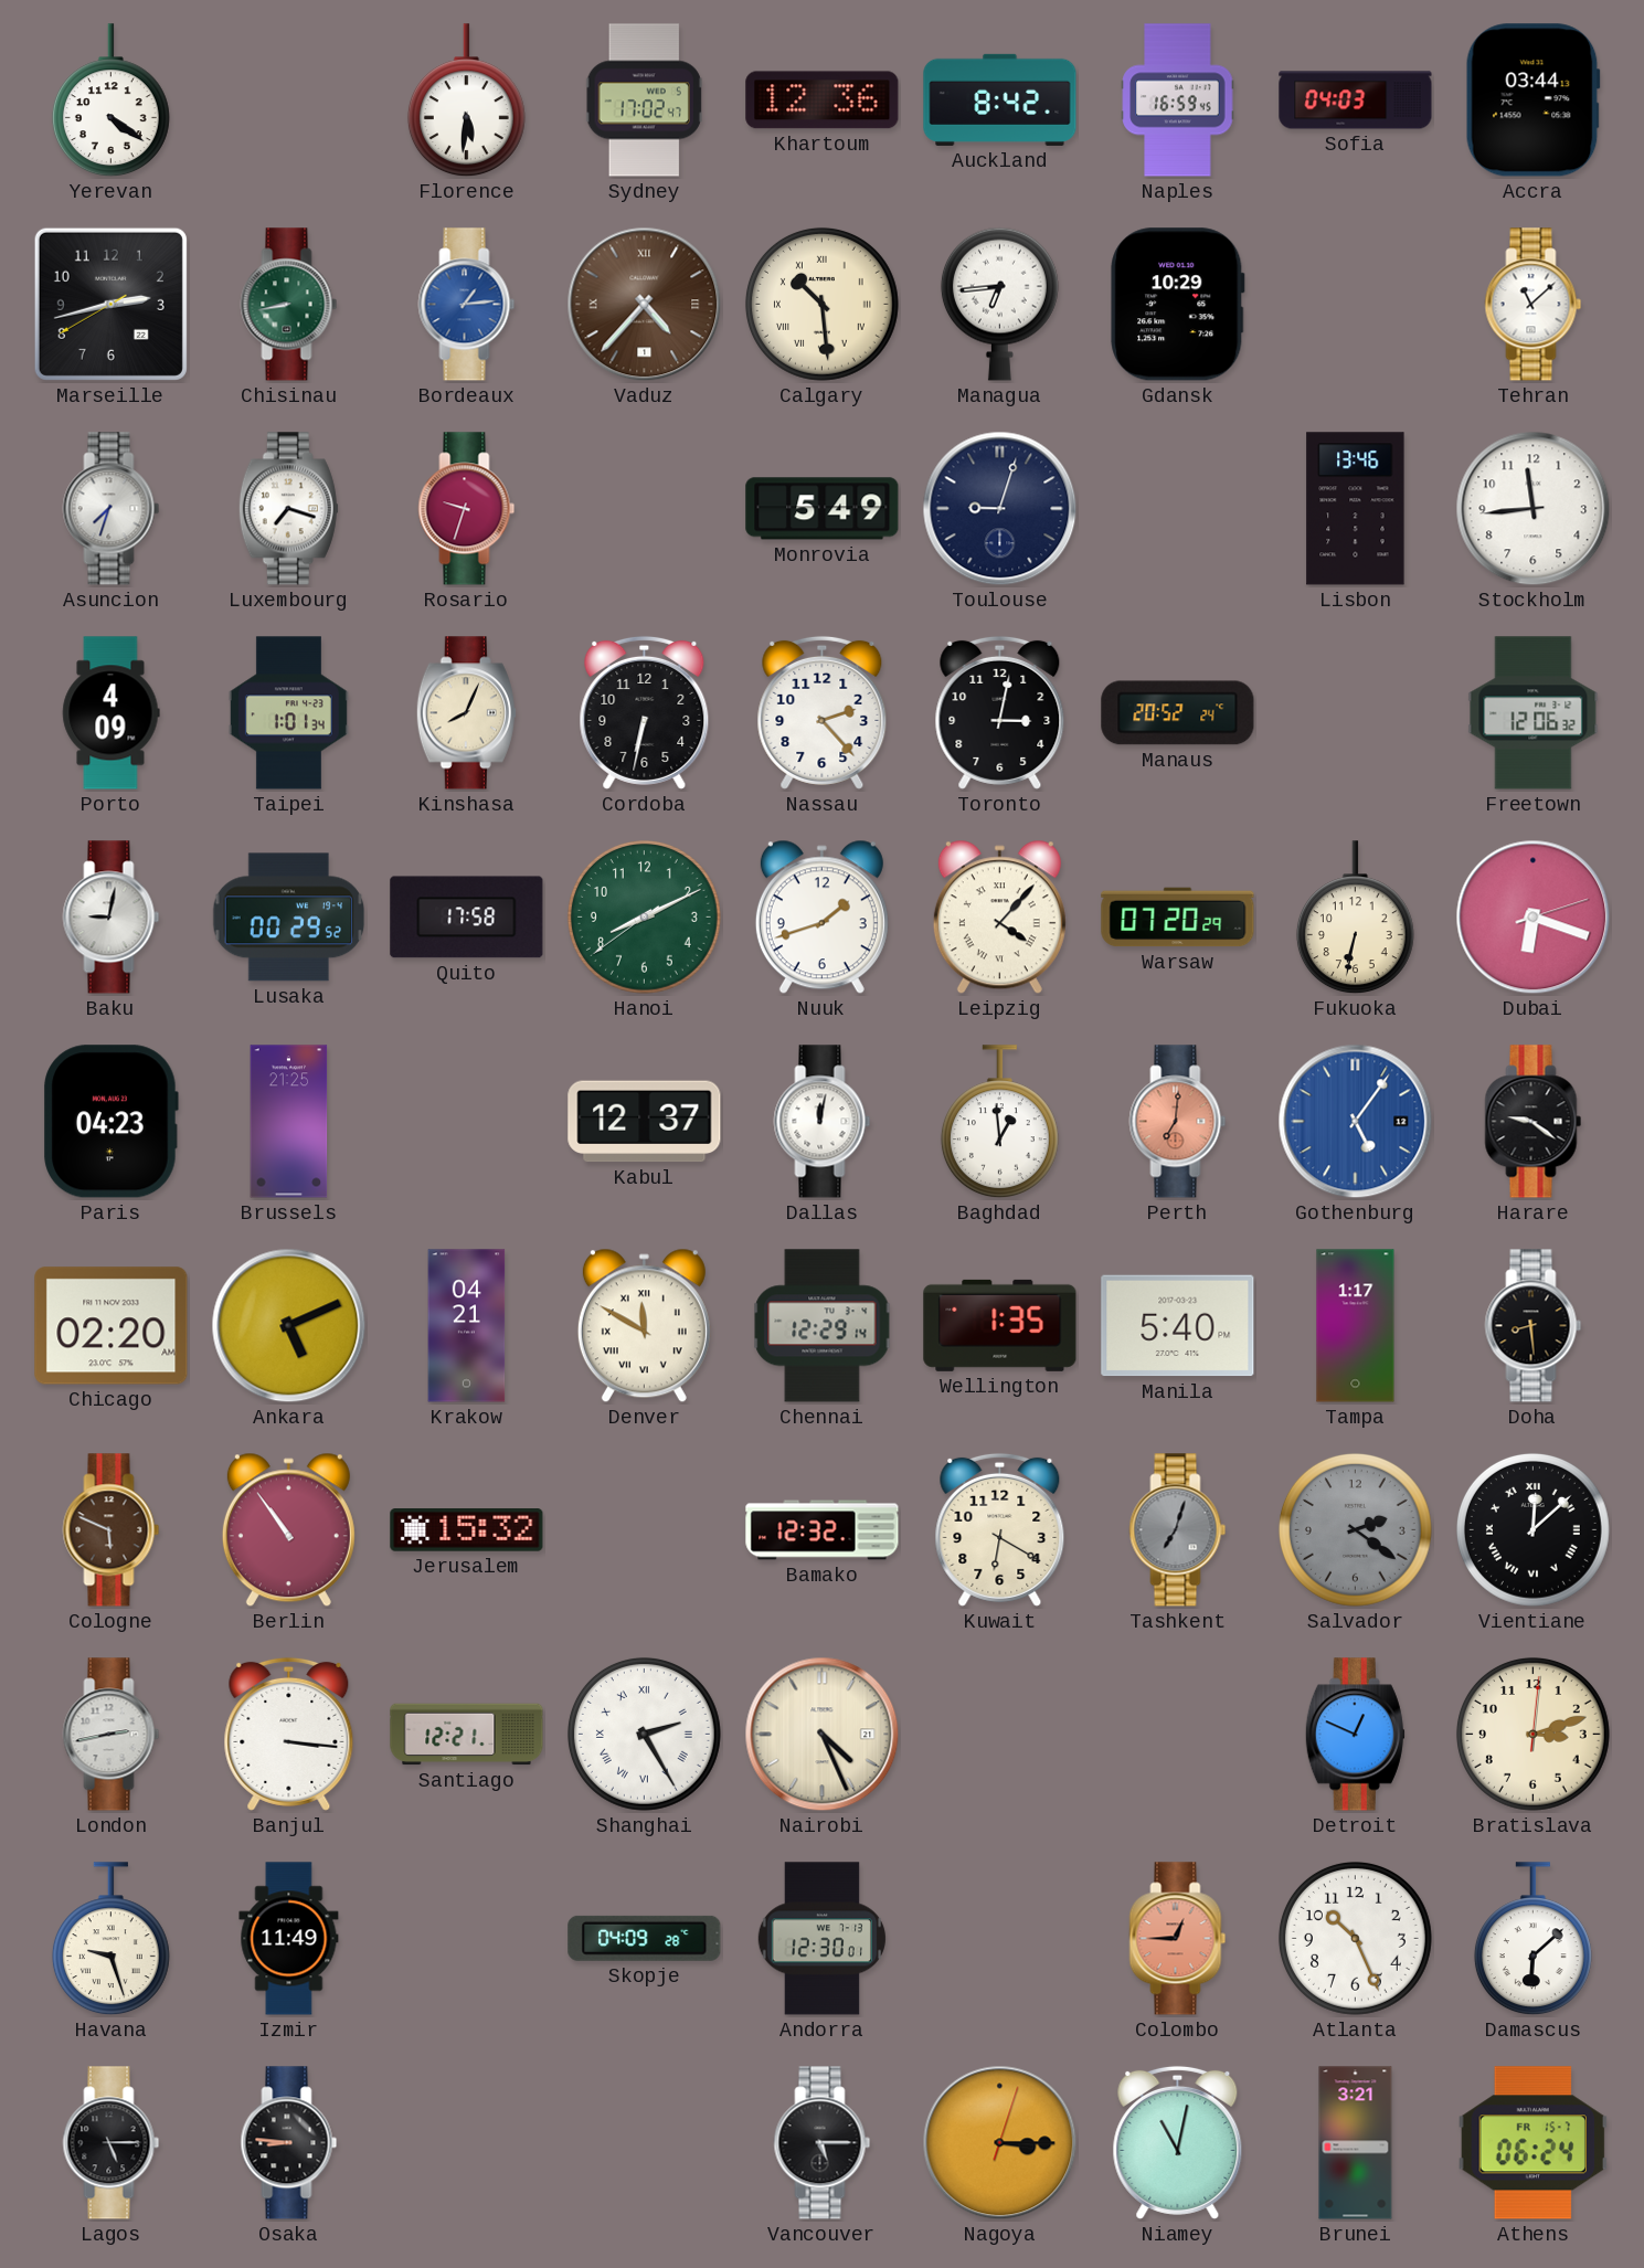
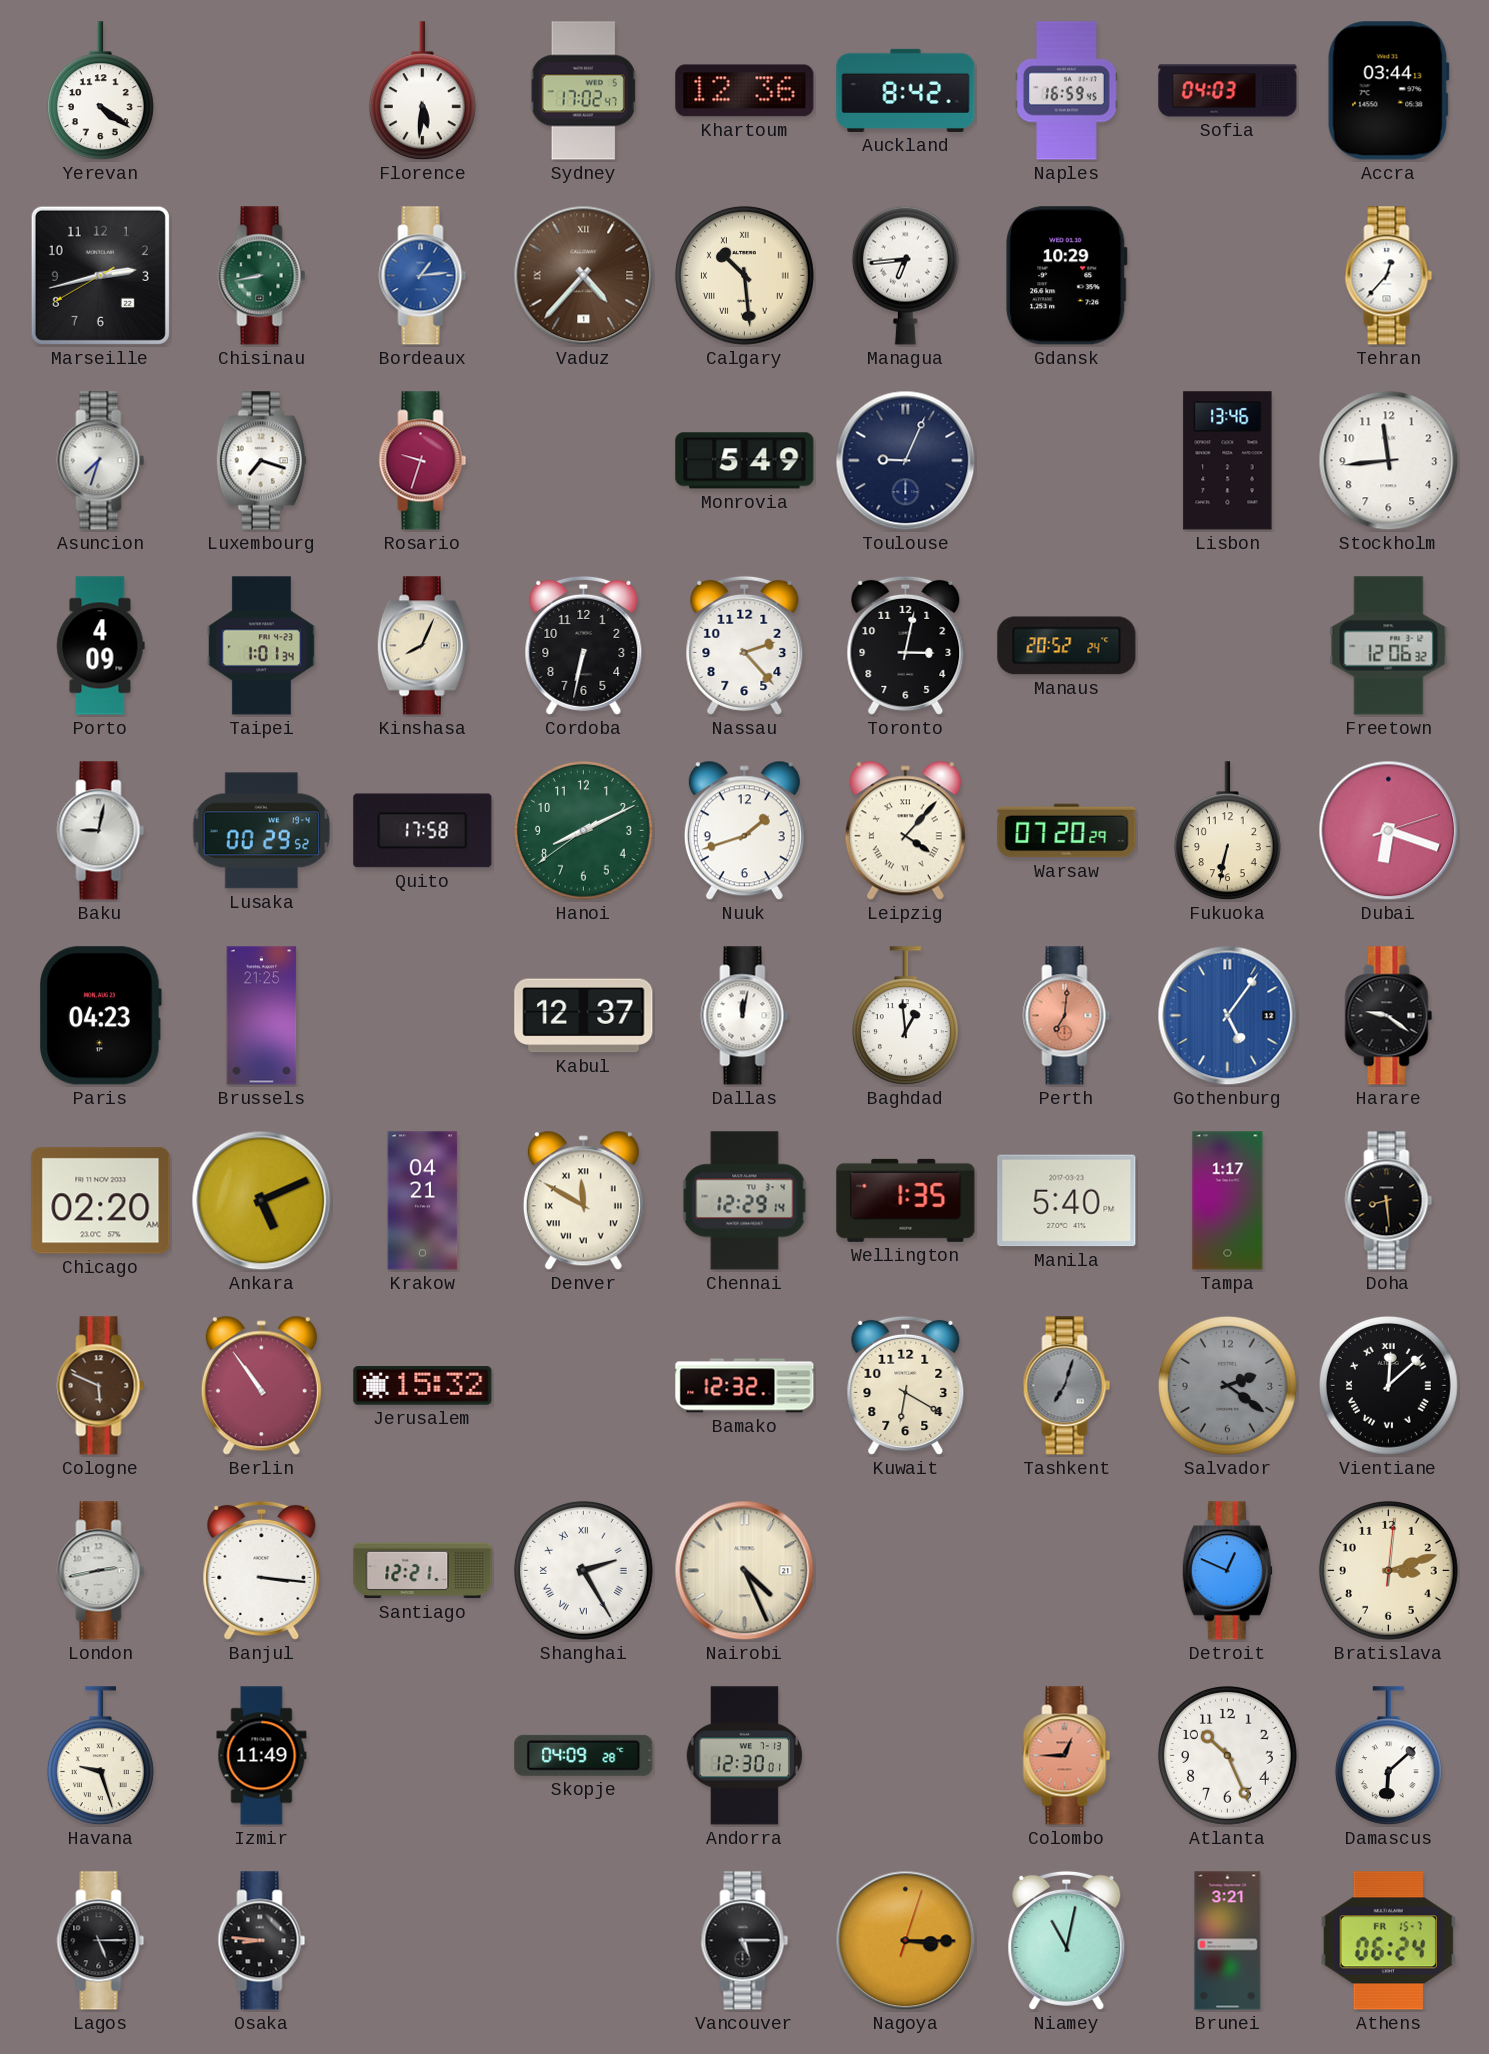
Tehran: 11:08 -> 12:37
Toulouse: 9:03 -> 9:04
